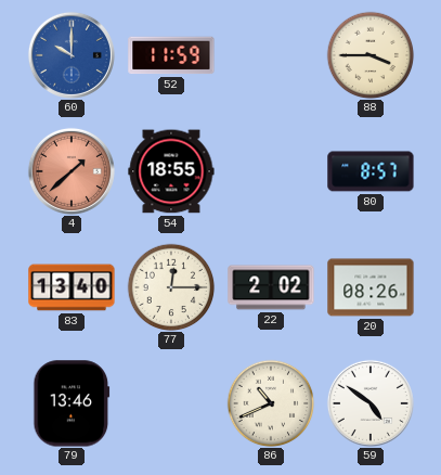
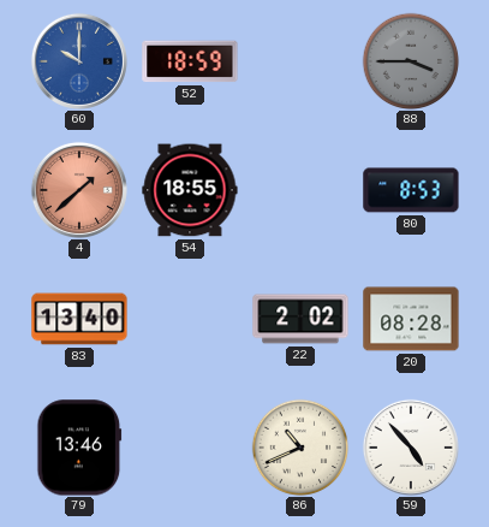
52: 11:59 -> 18:59
88 dial: cream -> grey
80: 8:57 -> 8:53
77: 12:15 -> none
20: 08:26 -> 08:28
59: 4:51 -> 4:53
